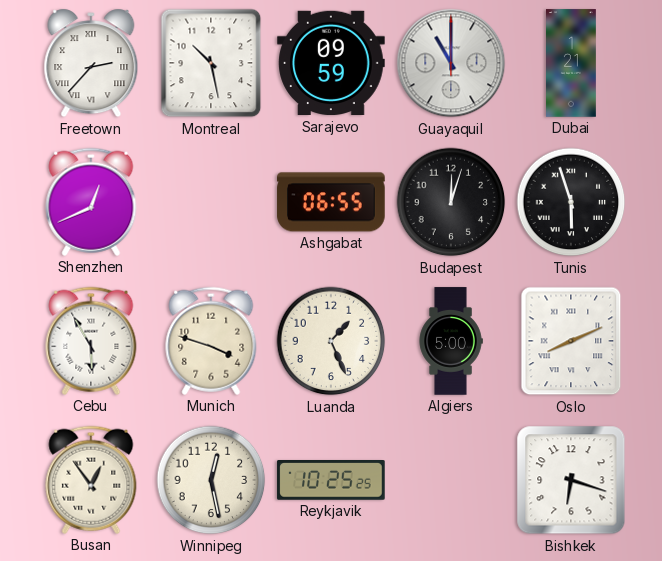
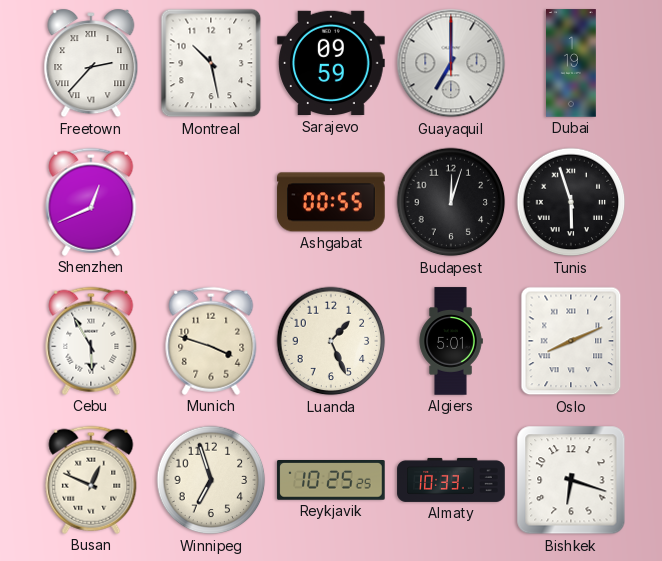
Guayaquil: 11:00 -> 7:00
Dubai: 1:21 -> 1:19
Ashgabat: 06:55 -> 00:55
Algiers: 5:00 -> 5:01
Busan: 12:54 -> 12:49
Winnipeg: 12:28 -> 6:57
Almaty: none -> 10:33
